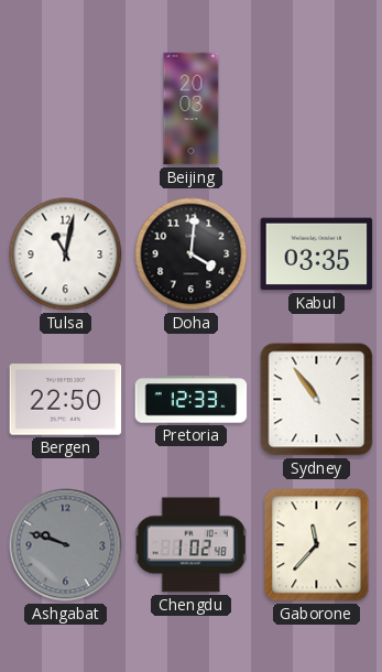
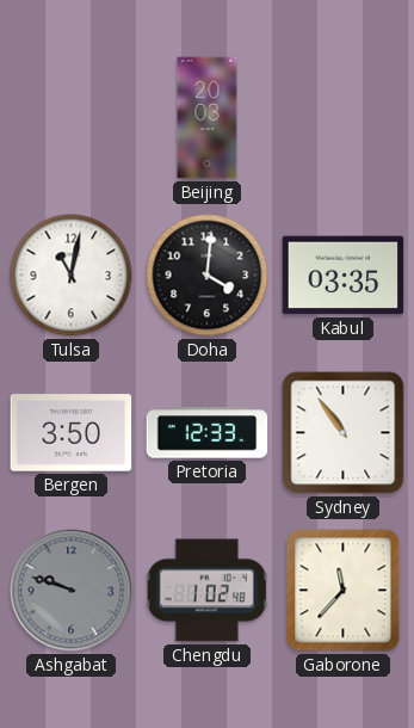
Bergen: 22:50 -> 3:50
